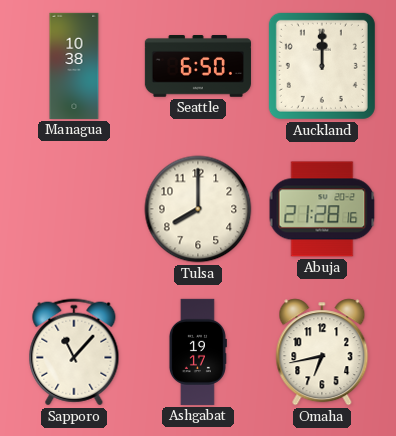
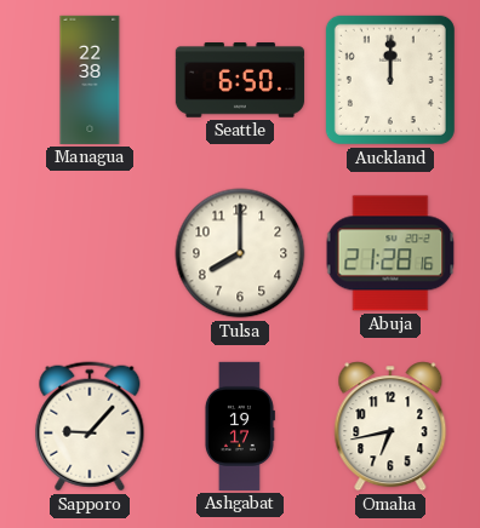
Managua: 10:38 -> 22:38
Sapporo: 11:07 -> 9:07
